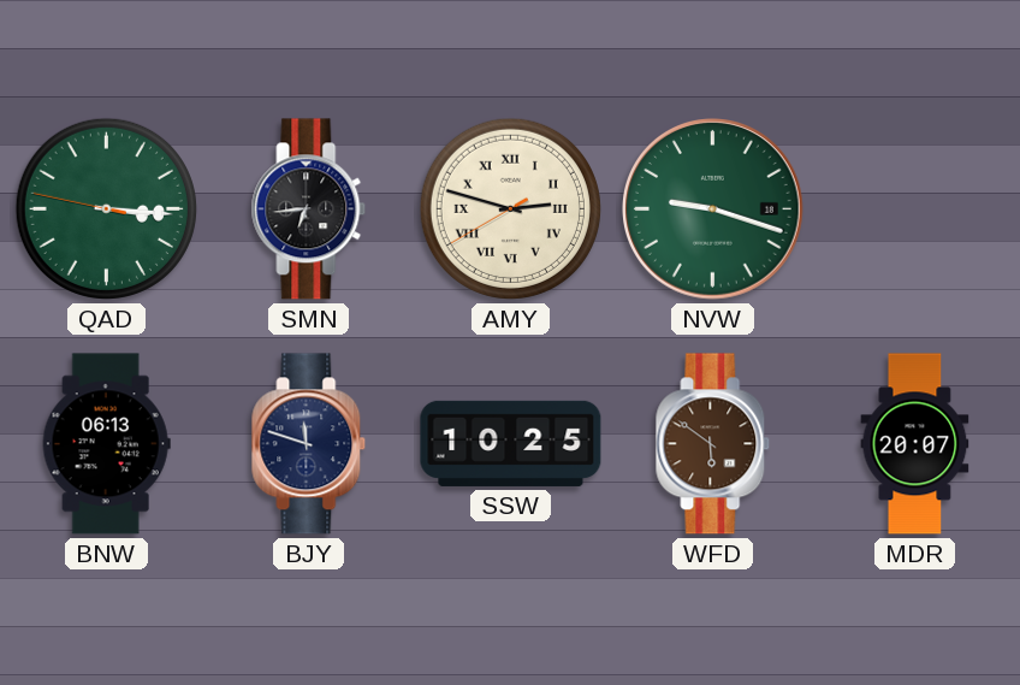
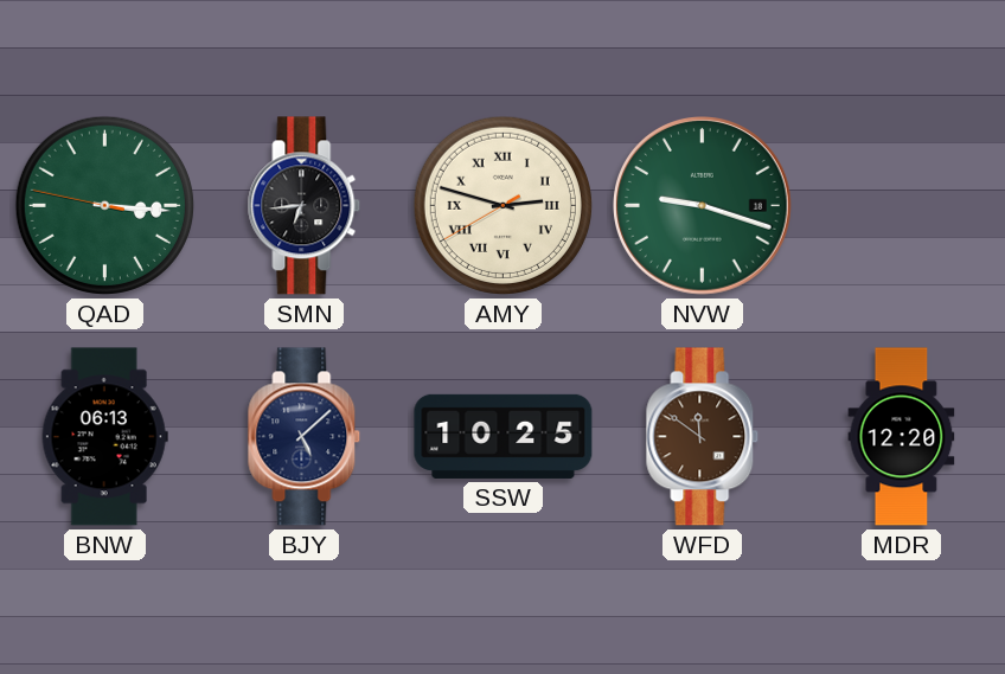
BJY: 11:48 -> 5:08
WFD: 5:51 -> 11:51
MDR: 20:07 -> 12:20
